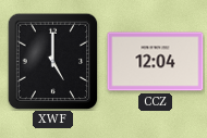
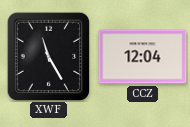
XWF: 5:00 -> 11:25
